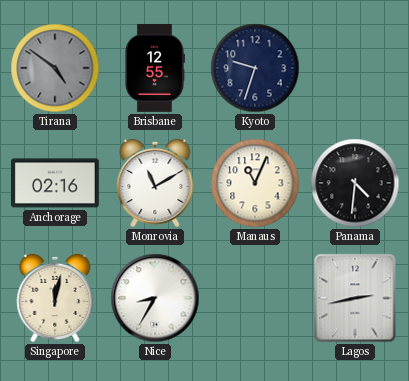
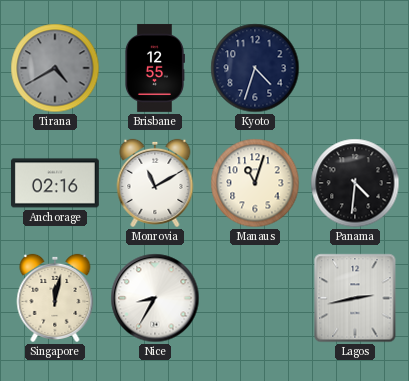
Tirana: 4:51 -> 4:40
Kyoto: 9:33 -> 4:33
Manaus: 11:04 -> 11:03
